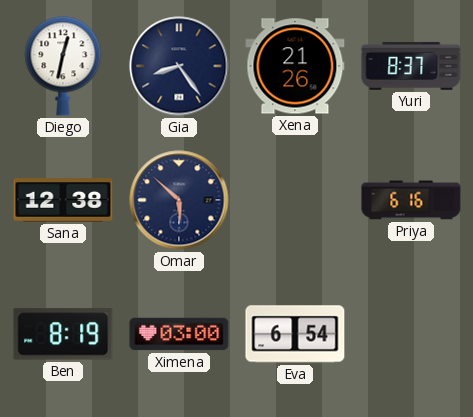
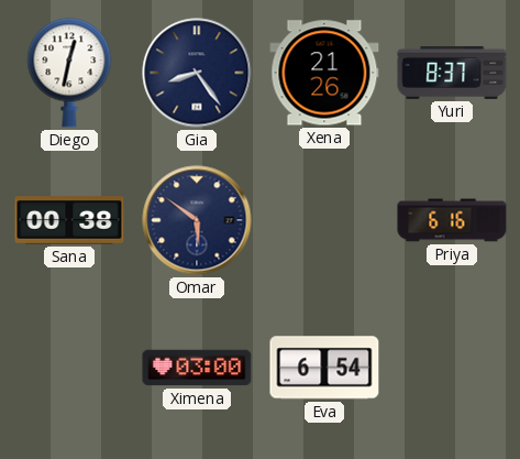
Sana: 12:38 -> 00:38
Omar: 5:52 -> 5:51
Ben: 8:19 -> none
